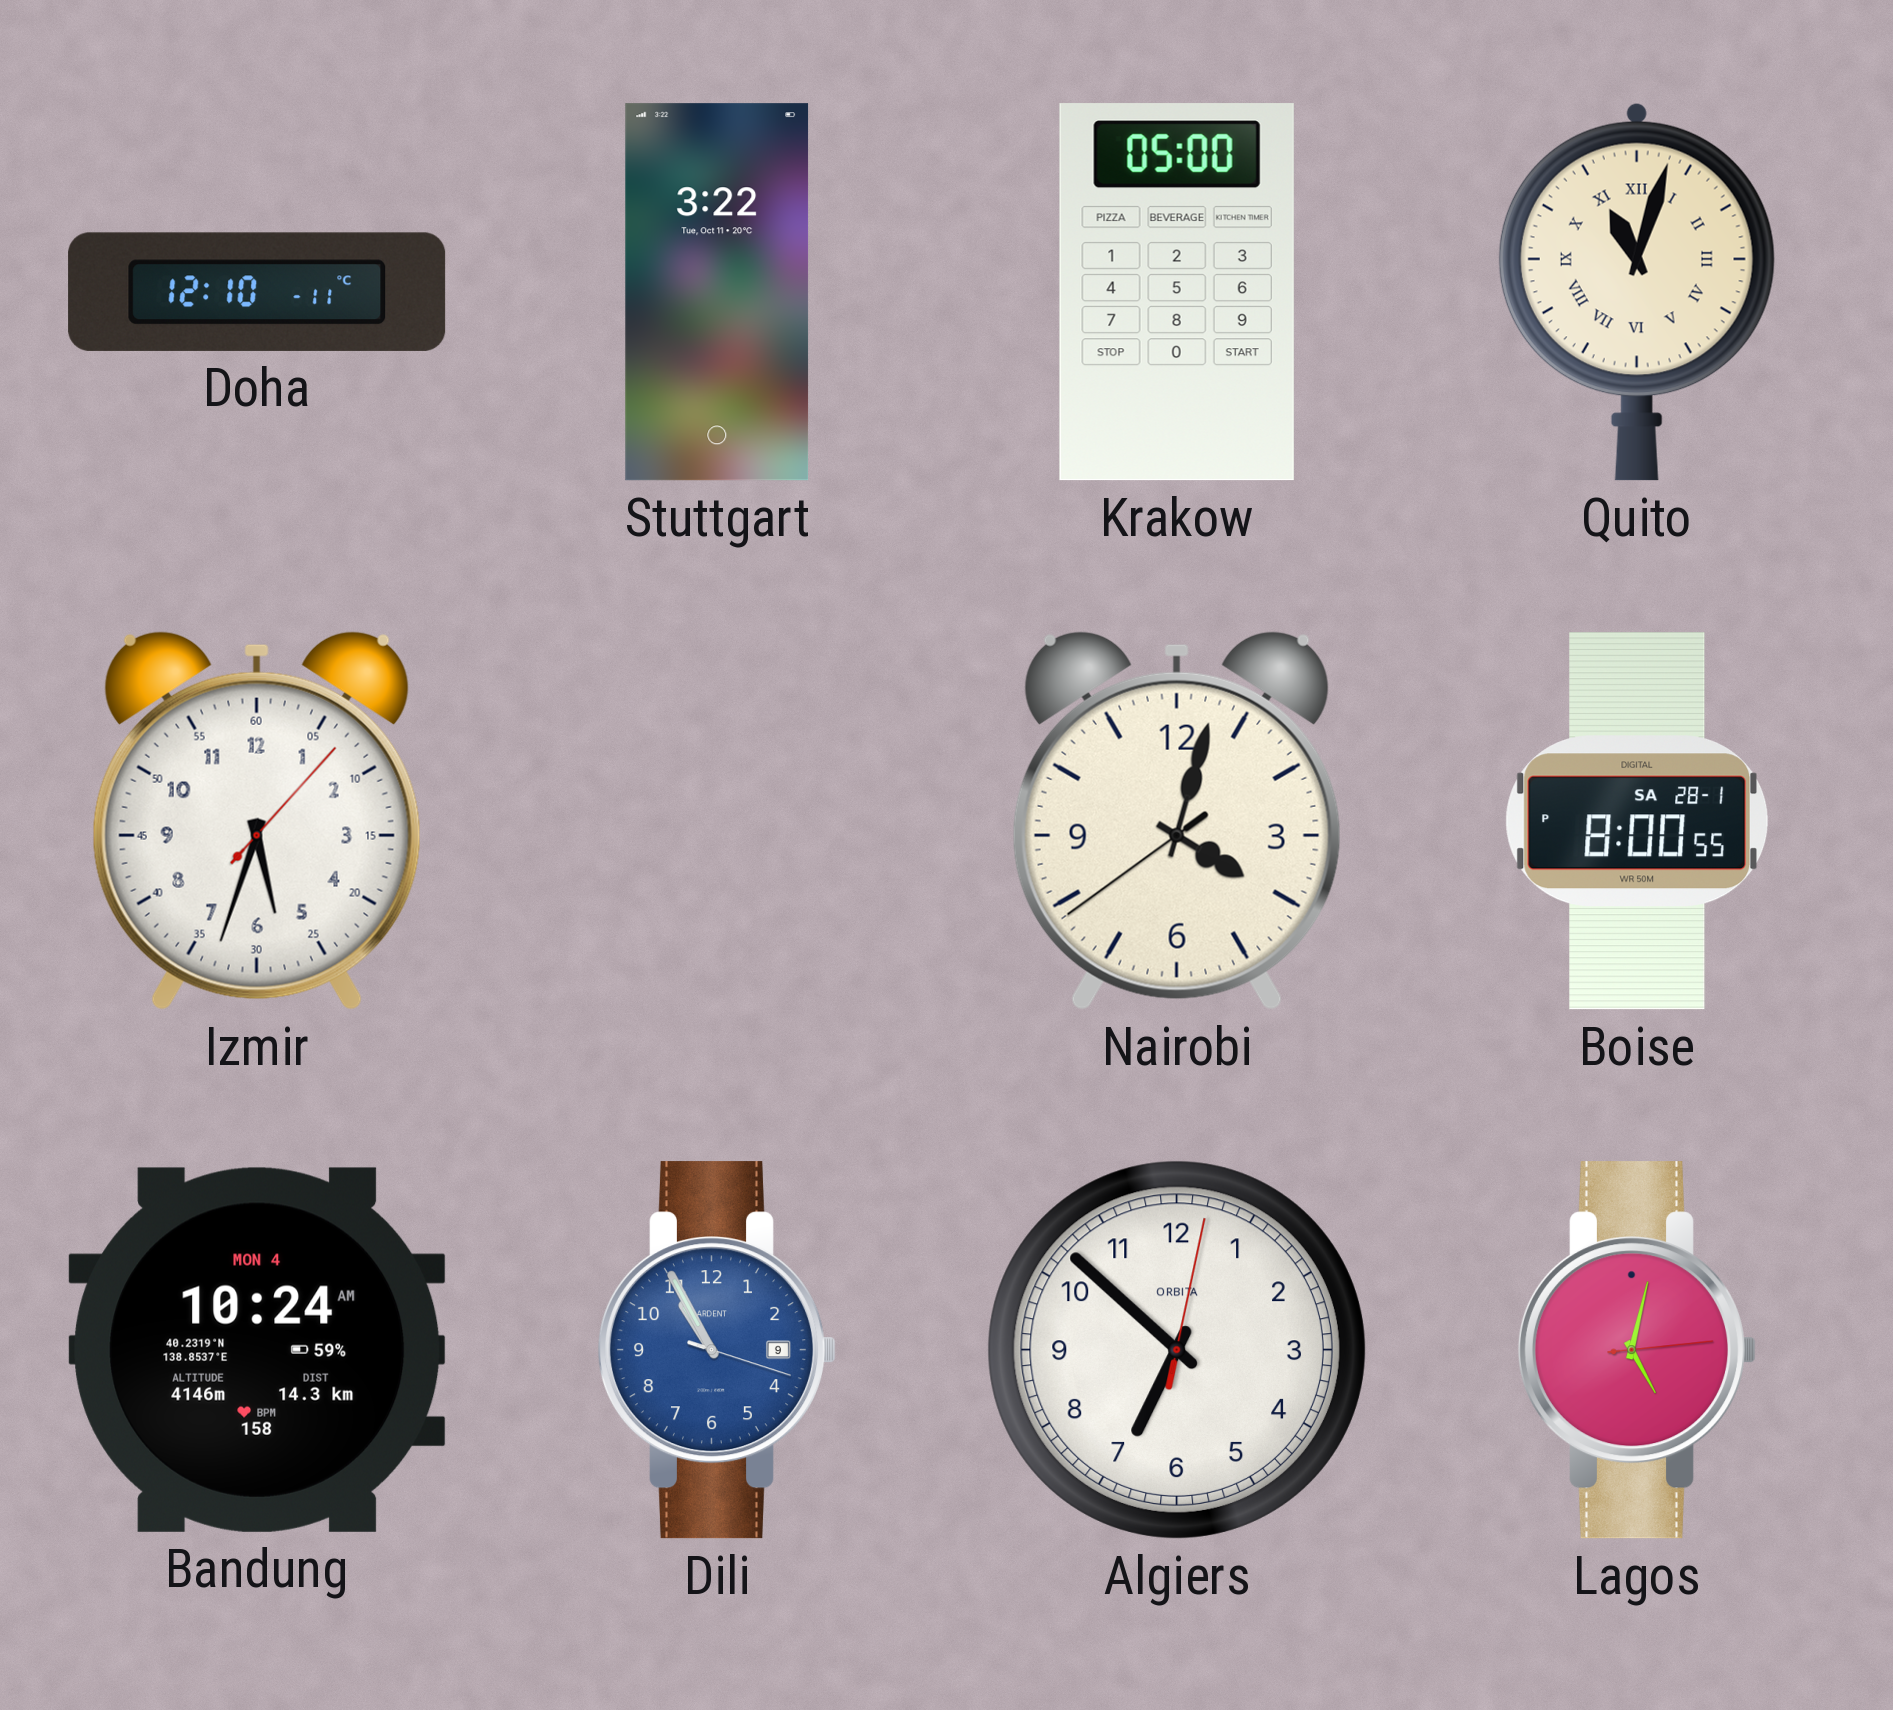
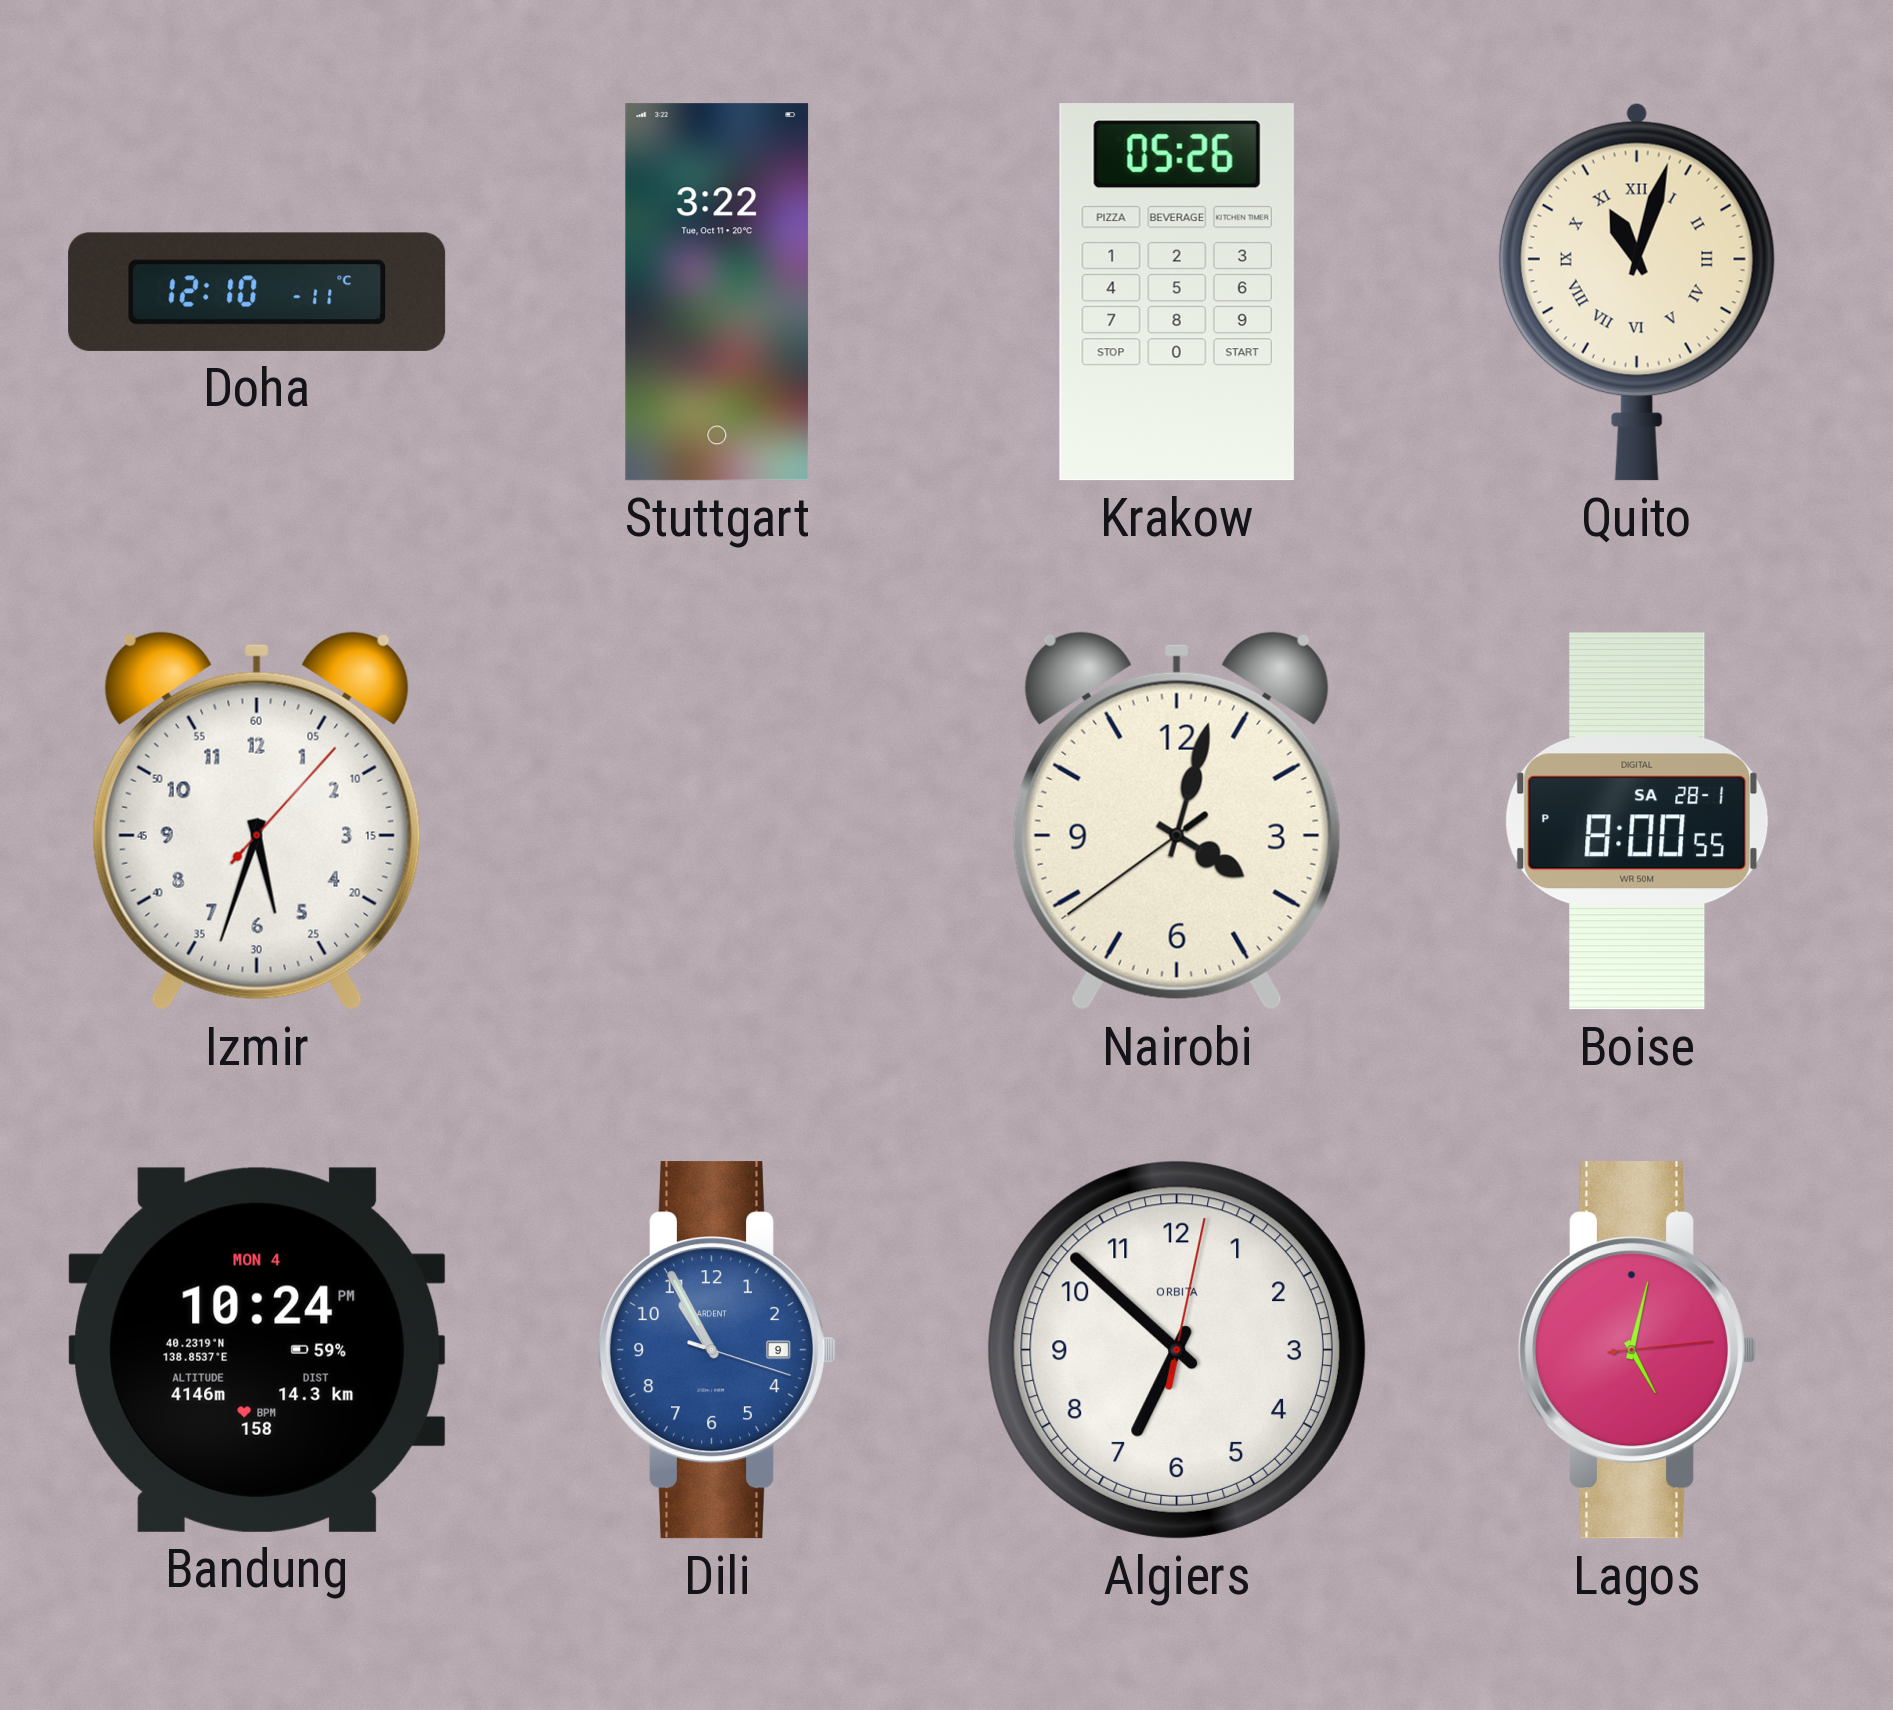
Krakow: 05:00 -> 05:26
Bandung: 10:24 AM -> 10:24 PM
